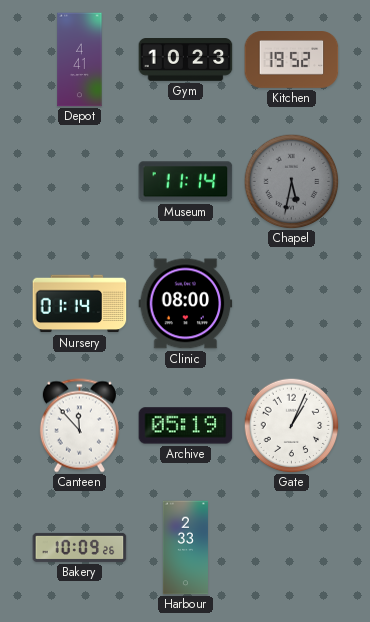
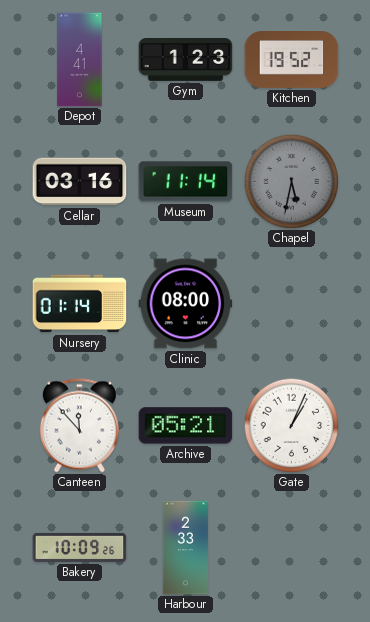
Gym: 10:23 -> 1:23
Cellar: none -> 03:16
Archive: 05:19 -> 05:21
